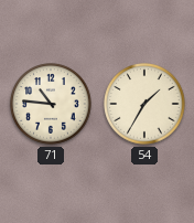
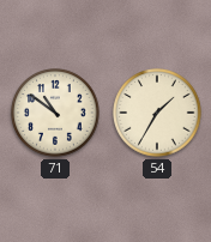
71: 10:46 -> 10:51
